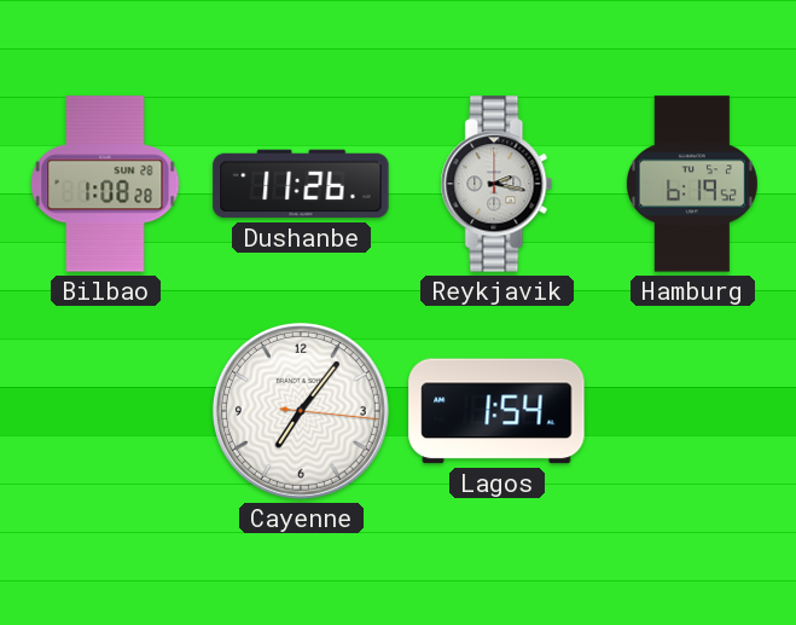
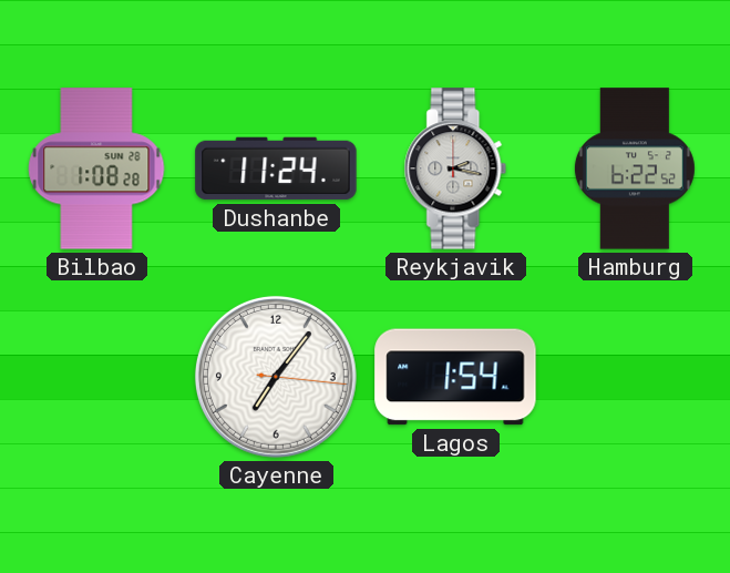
Dushanbe: 11:26 -> 11:24
Hamburg: 6:19 -> 6:22
